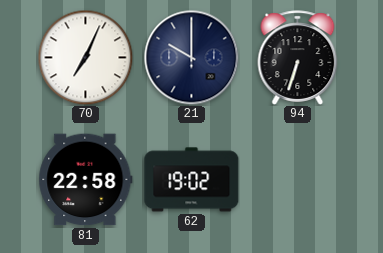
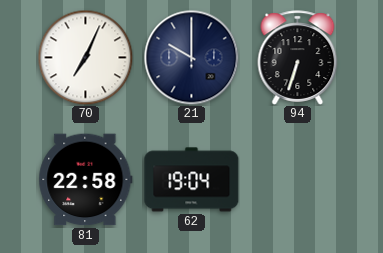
62: 19:02 -> 19:04
